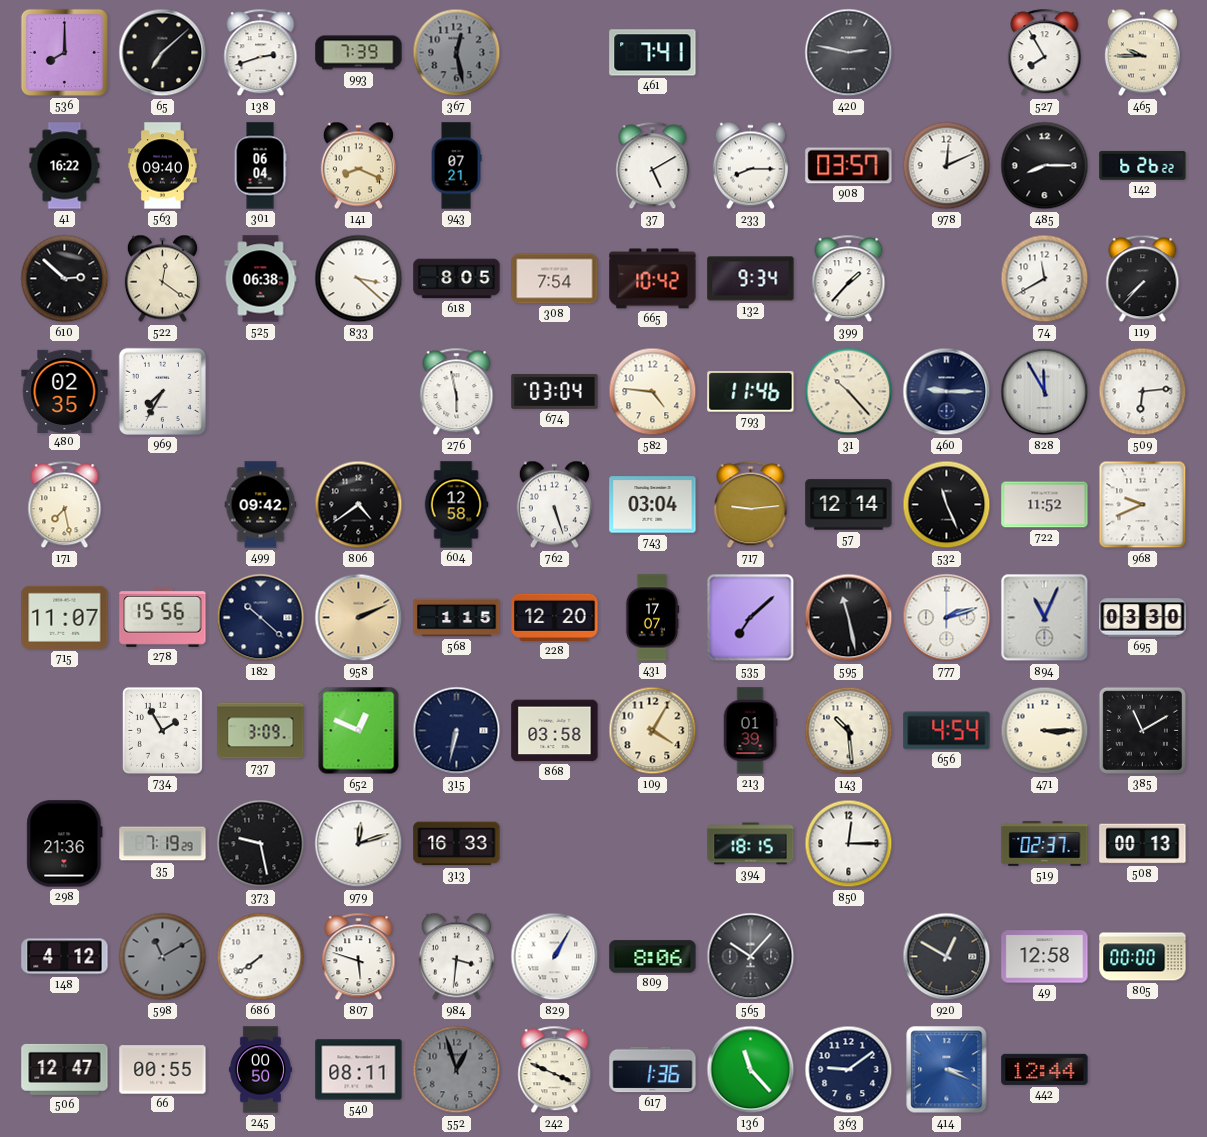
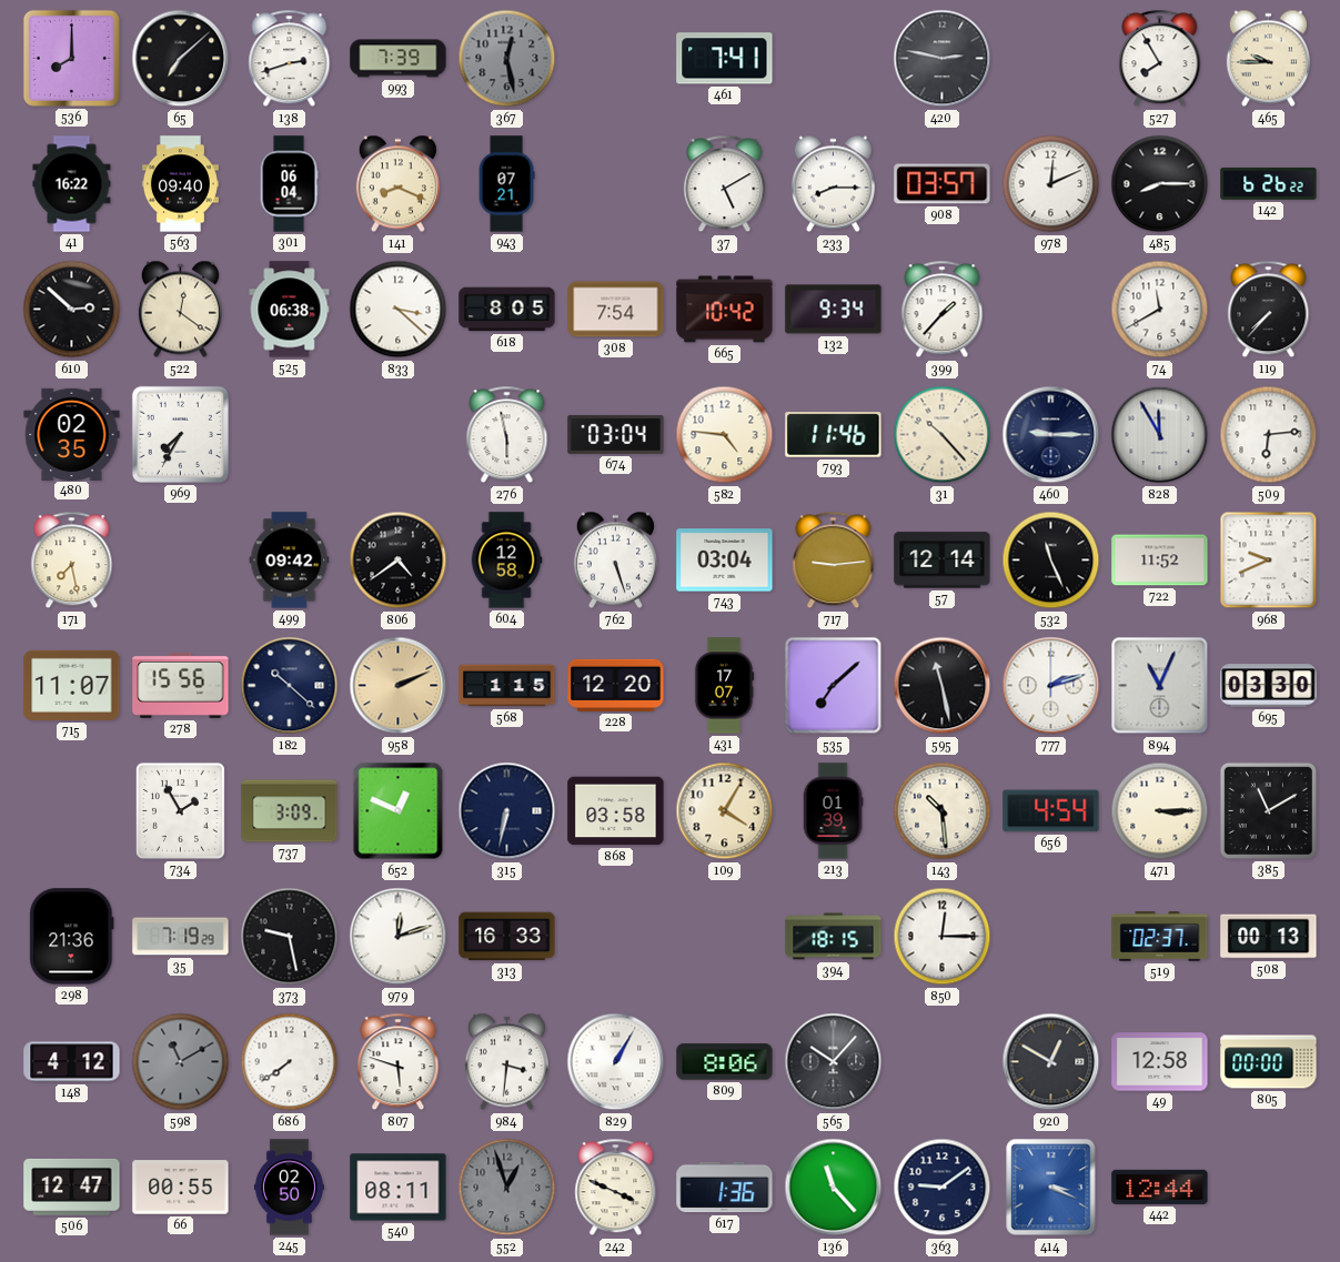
245: 00:50 -> 02:50
